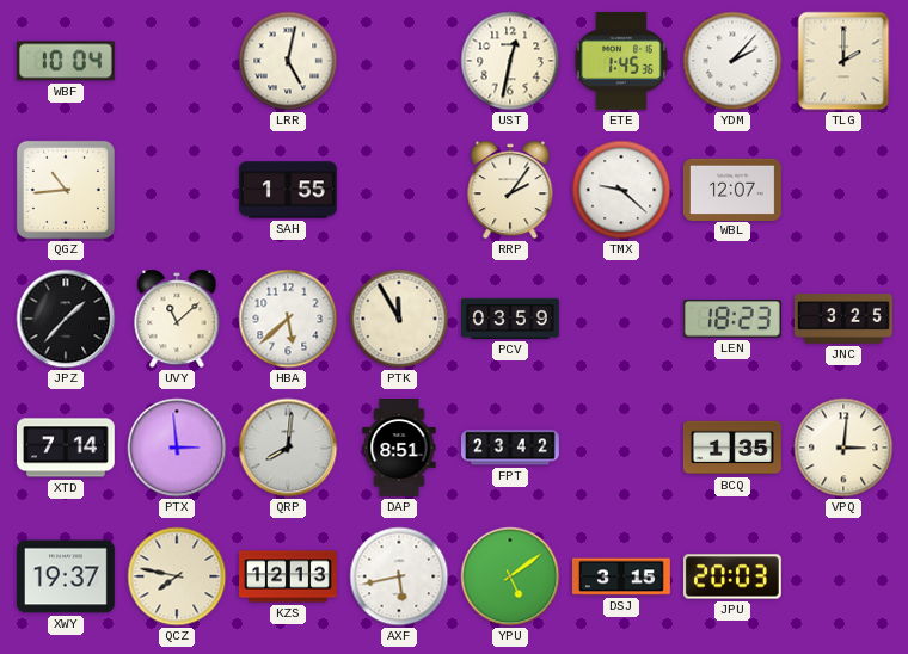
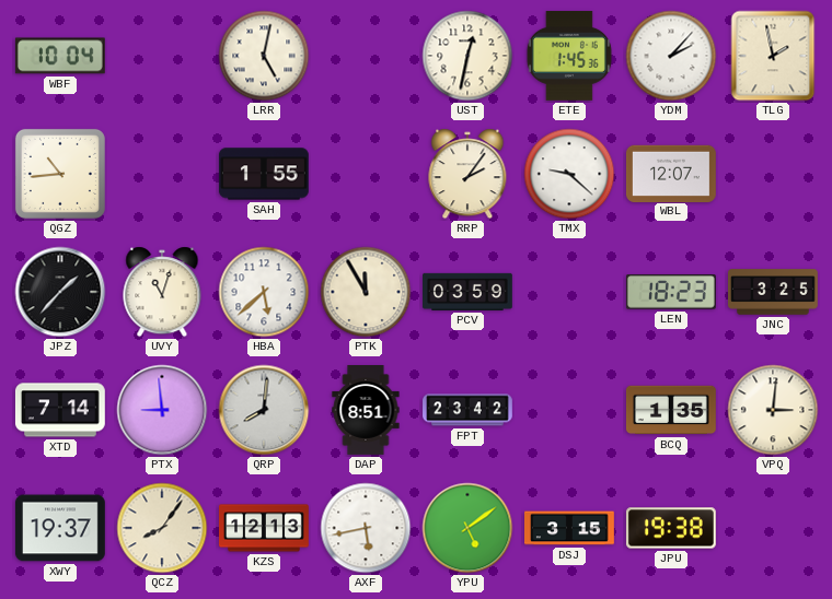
TLG: 2:00 -> 1:58
UVY: 11:08 -> 11:03
PTX: 2:59 -> 8:59
QCZ: 7:47 -> 8:06
JPU: 20:03 -> 19:38
